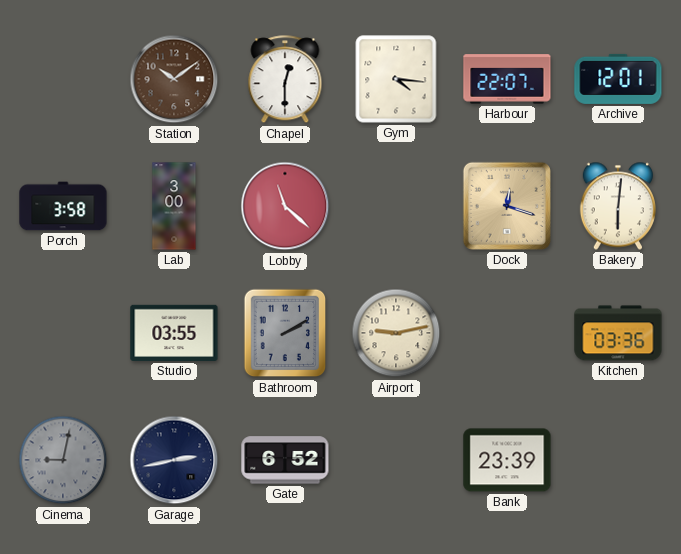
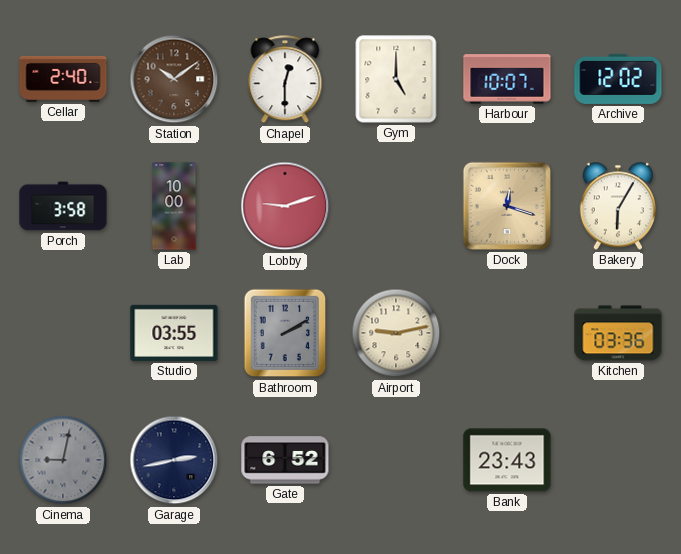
Cellar: none -> 2:40
Gym: 4:16 -> 5:00
Harbour: 22:07 -> 10:07
Archive: 12:01 -> 12:02
Lab: 3:00 -> 10:00
Lobby: 11:22 -> 9:12
Bakery: 6:01 -> 6:05
Bank: 23:39 -> 23:43
